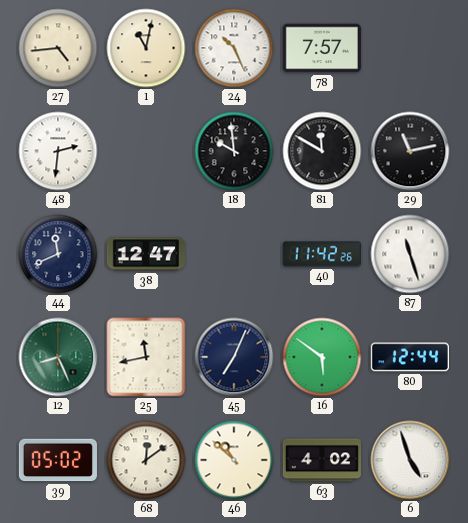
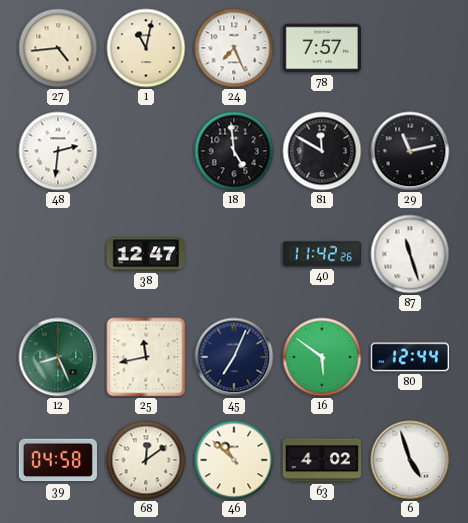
24: 10:26 -> 7:26
18: 9:59 -> 4:59
44: 11:41 -> none
39: 05:02 -> 04:58
